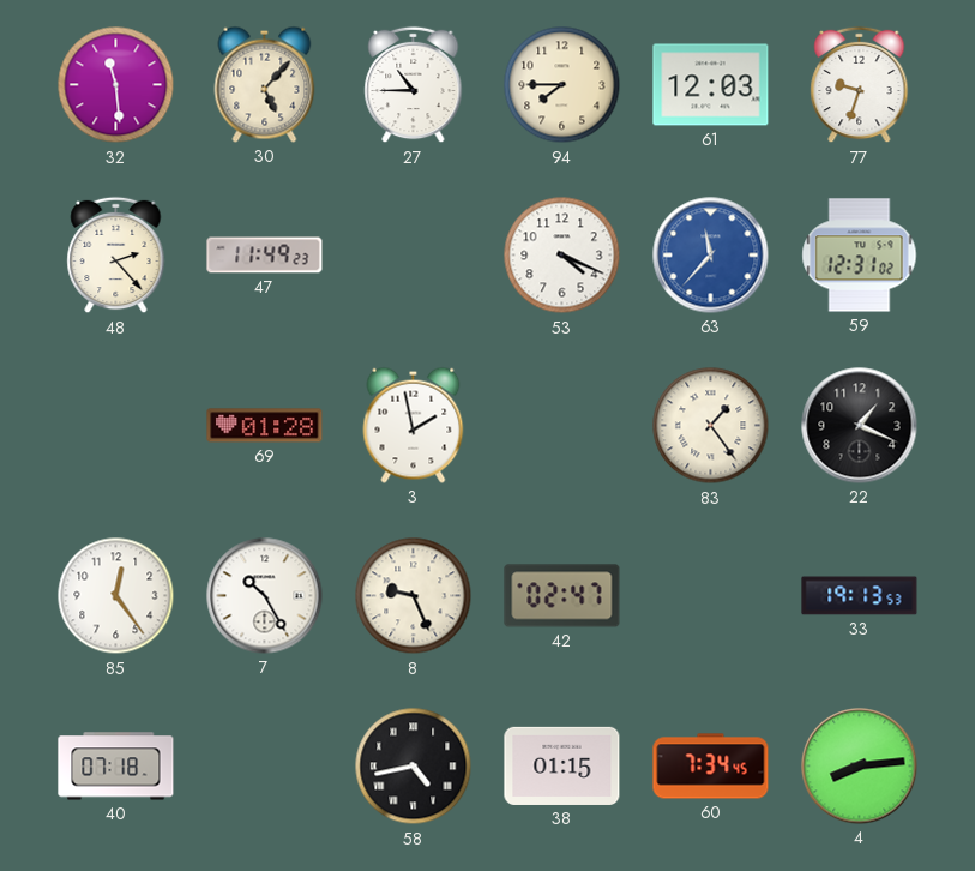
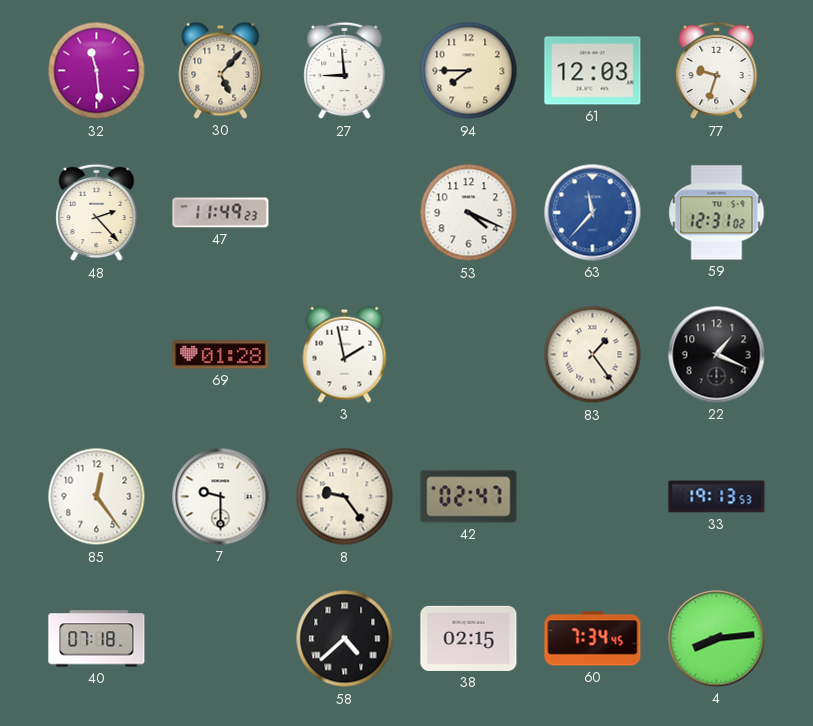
27: 10:45 -> 8:59
7: 10:25 -> 9:30
8: 9:26 -> 9:24
58: 4:43 -> 4:38
38: 01:15 -> 02:15
